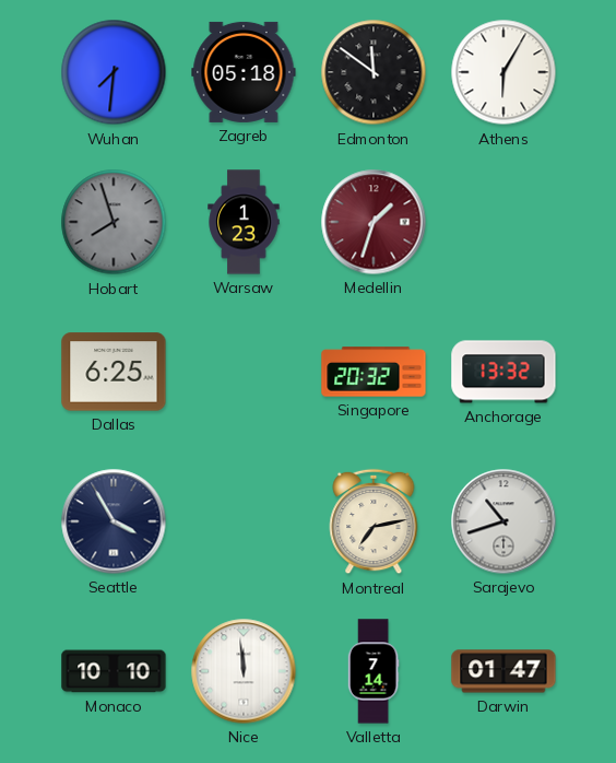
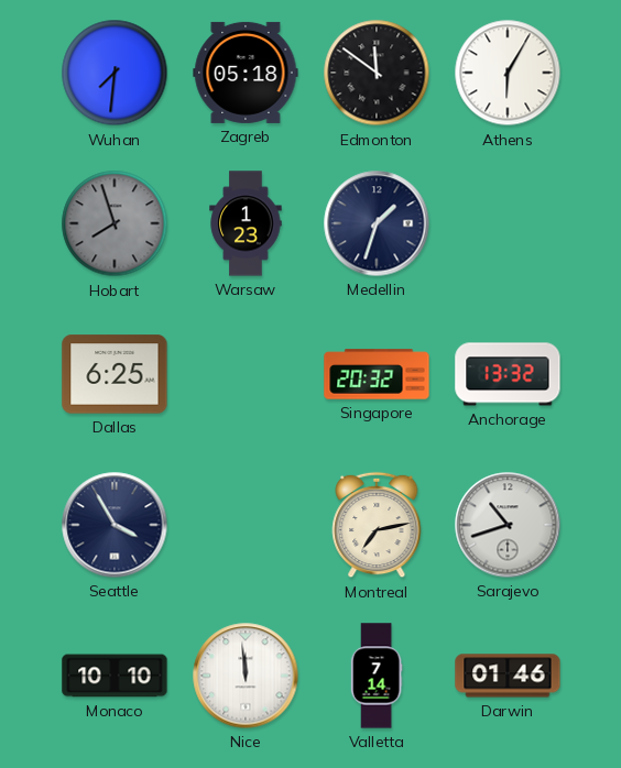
Medellin dial: burgundy -> navy
Darwin: 01:47 -> 01:46
